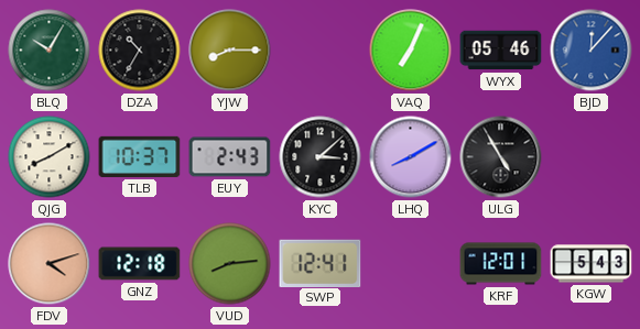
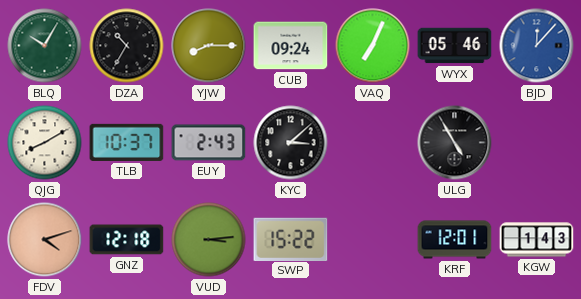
CUB: none -> 09:24
LHQ: 8:10 -> none
VUD: 8:14 -> 3:14
SWP: 12:41 -> 15:22
KGW: 5:43 -> 1:43
